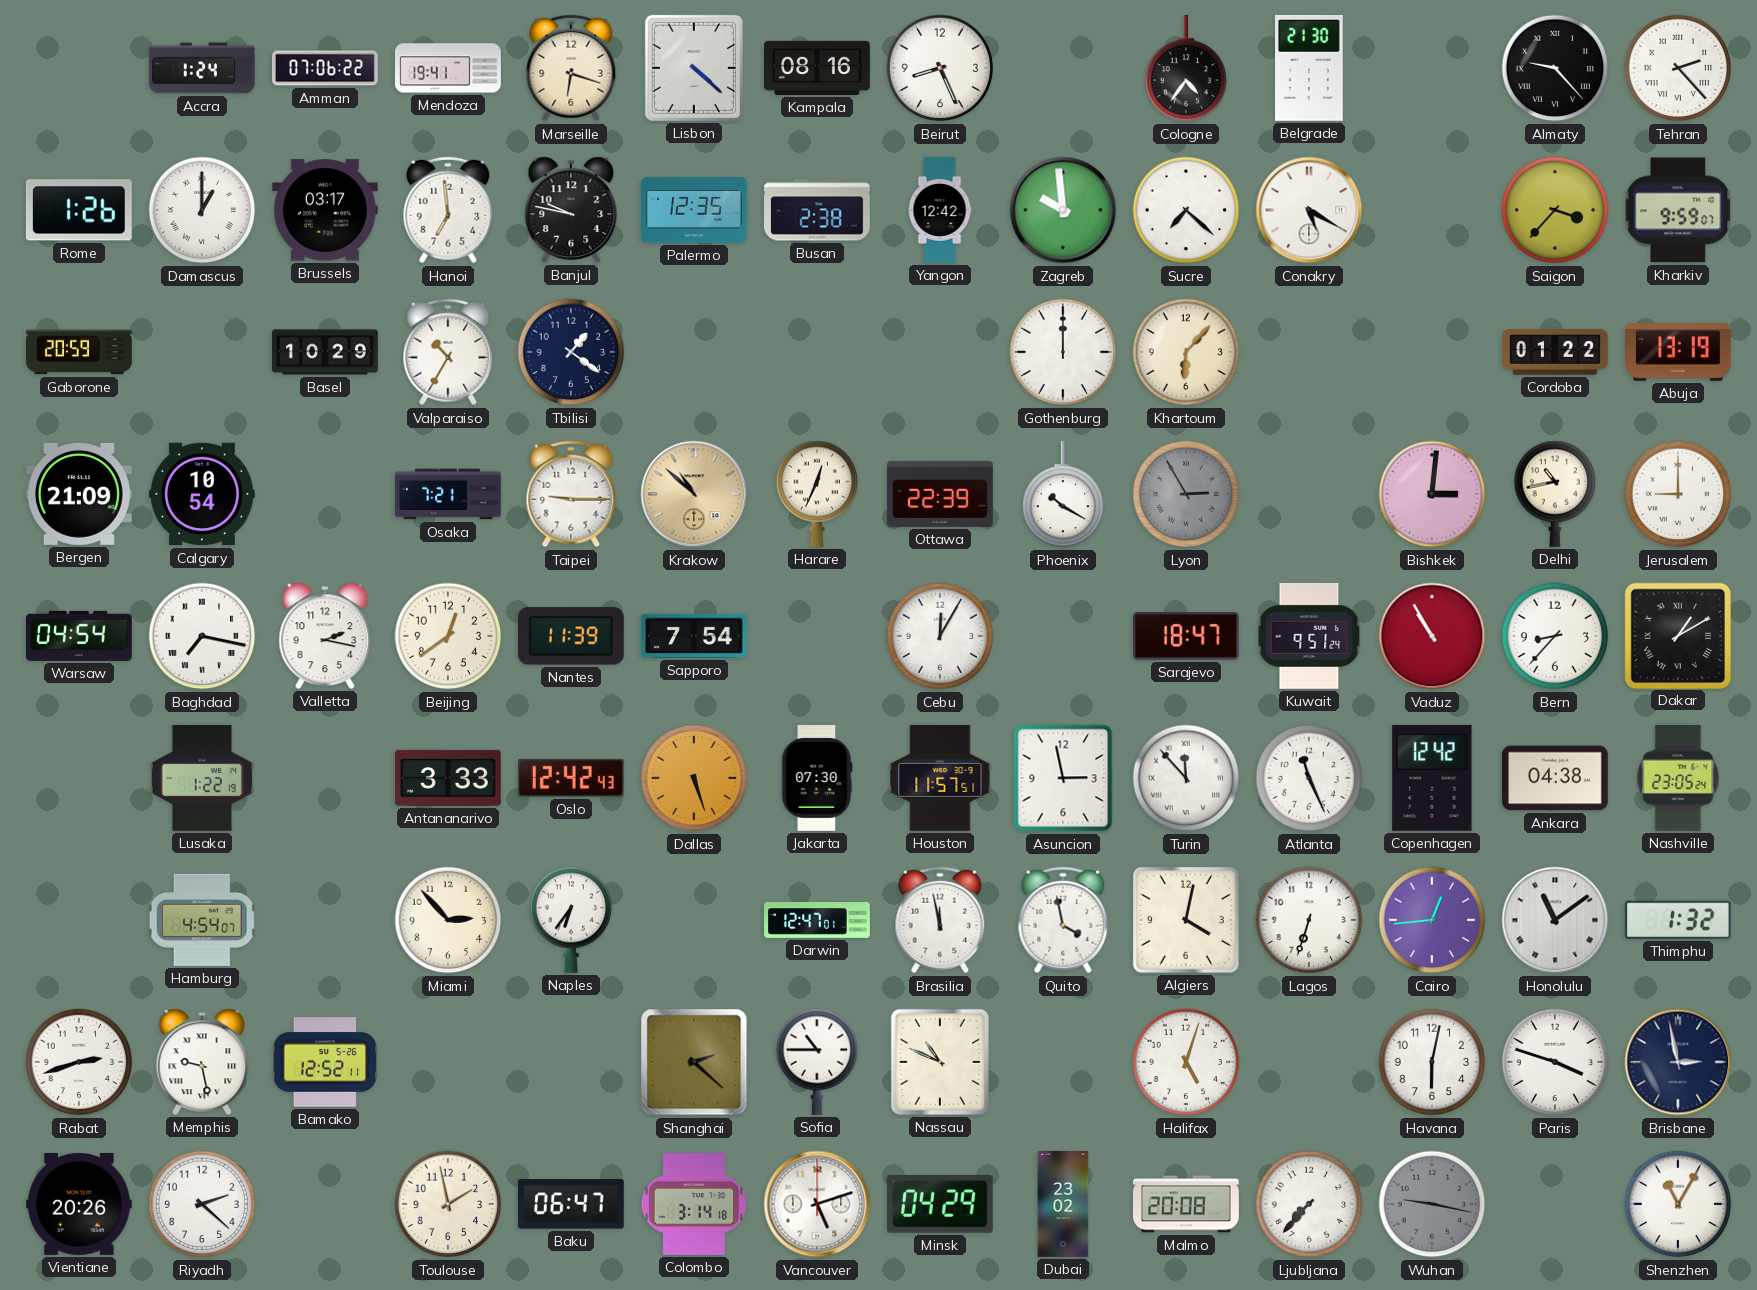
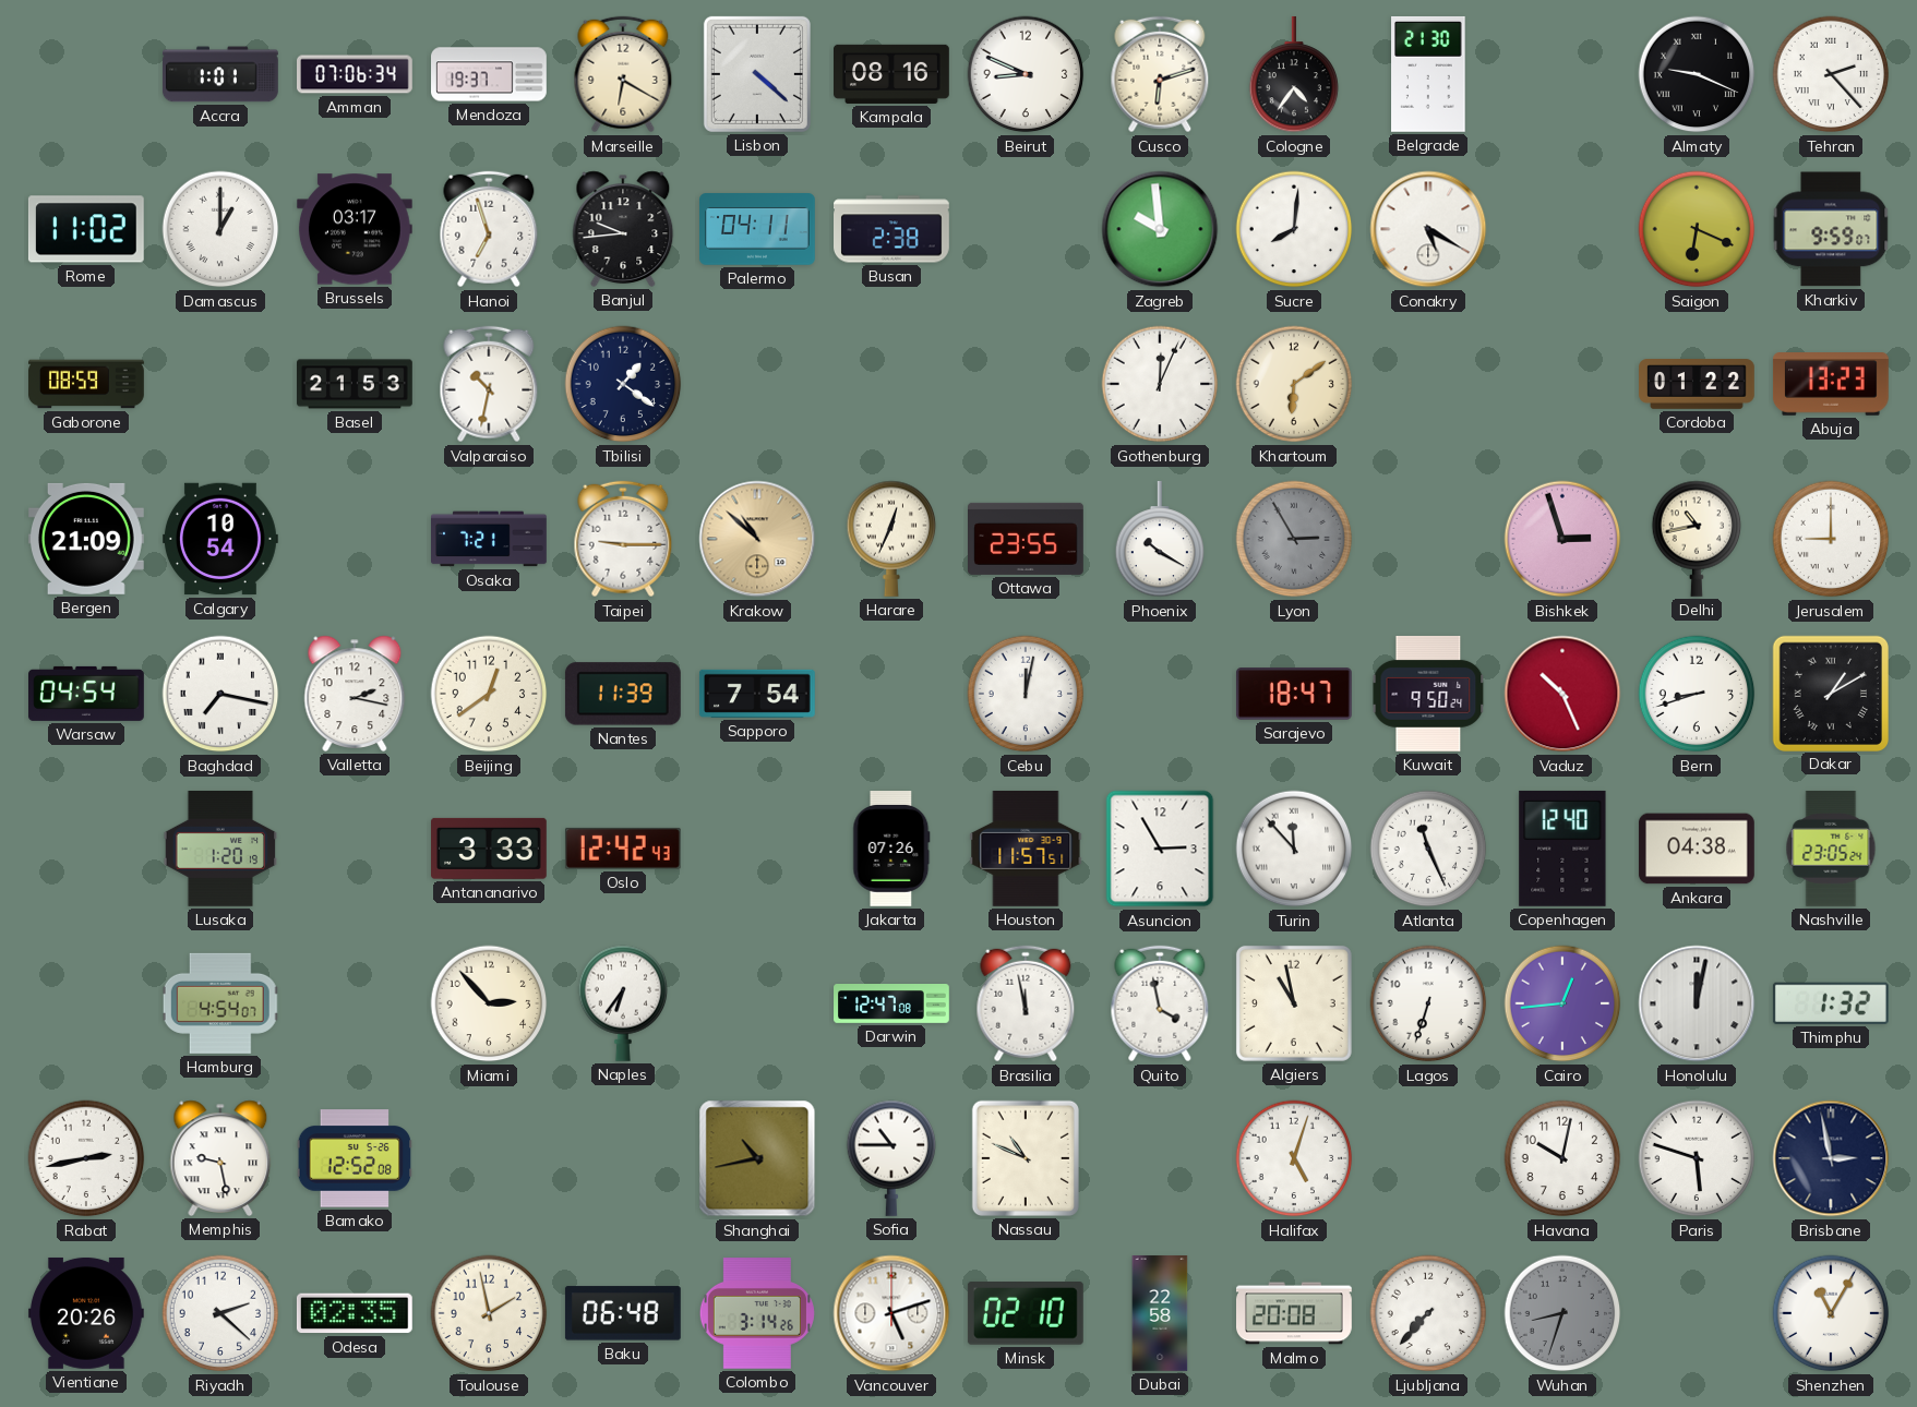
Accra: 1:24 -> 1:01
Amman: 07:06:22 -> 07:06:34
Mendoza: 19:41 -> 19:37
Marseille: 6:18 -> 6:20
Beirut: 8:26 -> 8:49
Cusco: none -> 6:12
Almaty: 9:23 -> 9:19
Rome: 1:26 -> 11:02
Hanoi: 6:59 -> 6:57
Banjul: 9:47 -> 9:44
Palermo: 12:35 -> 04:11
Yangon: 12:42 -> none
Sucre: 7:22 -> 8:01
Saigon: 3:37 -> 6:19
Gaborone: 20:59 -> 08:59
Basel: 10:29 -> 21:53
Valparaiso: 10:35 -> 10:32
Gothenburg: 12:00 -> 12:04
Khartoum: 6:07 -> 6:09
Abuja: 13:19 -> 13:23
Ottawa: 22:39 -> 23:55
Bishkek: 3:01 -> 2:57
Cebu: 12:05 -> 12:02
Kuwait: 9:51 -> 9:50
Vaduz: 10:55 -> 10:26
Bern: 8:37 -> 8:42
Lusaka: 1:22 -> 1:20
Dallas: 5:27 -> none
Jakarta: 07:30 -> 07:26
Asuncion: 2:58 -> 2:55
Copenhagen: 12:42 -> 12:40
Darwin: 12:47:01 -> 12:47:08
Algiers: 4:02 -> 10:58
Honolulu: 11:09 -> 12:02
Rabat: 2:42 -> 2:43
Bamako: 12:52:11 -> 12:52:08
Shanghai: 2:22 -> 10:43
Havana: 6:02 -> 10:02
Paris: 3:48 -> 5:48
Odesa: none -> 02:35
Baku: 06:47 -> 06:48
Colombo: 3:14:18 -> 3:14:26
Minsk: 04:29 -> 02:10
Dubai: 23:02 -> 22:58
Wuhan: 9:17 -> 8:33
